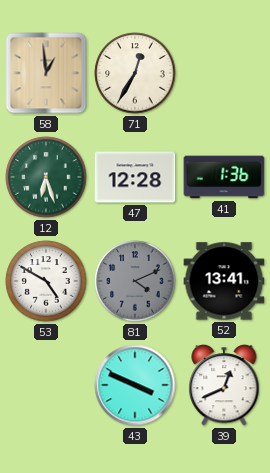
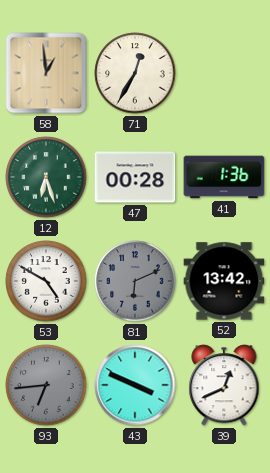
47: 12:28 -> 00:28
81: 4:11 -> 6:11
52: 13:41 -> 13:42
93: none -> 6:44
